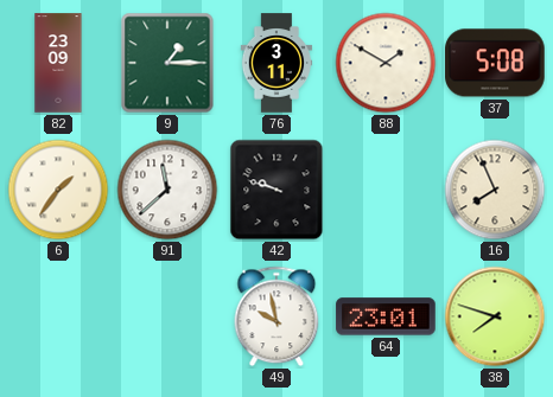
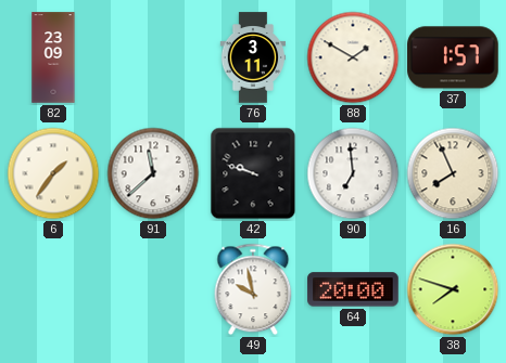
9: 1:15 -> none
37: 5:08 -> 1:57
90: none -> 6:59
64: 23:01 -> 20:00
